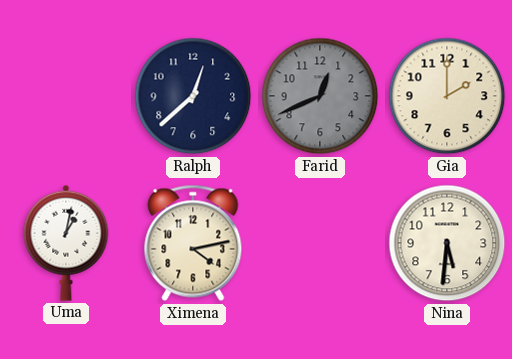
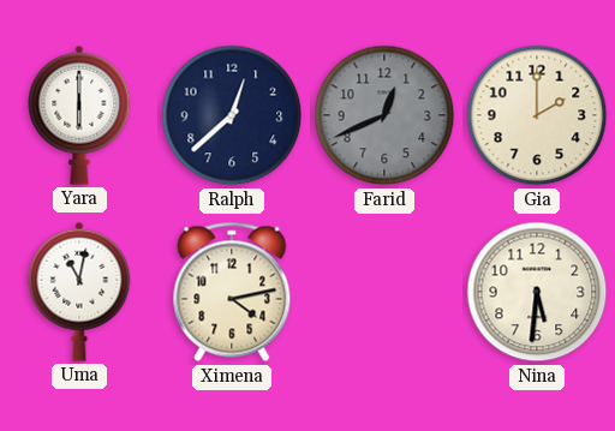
Yara: none -> 6:00
Uma: 1:02 -> 11:02
